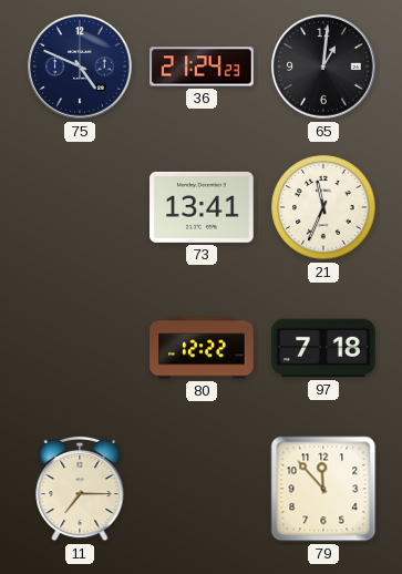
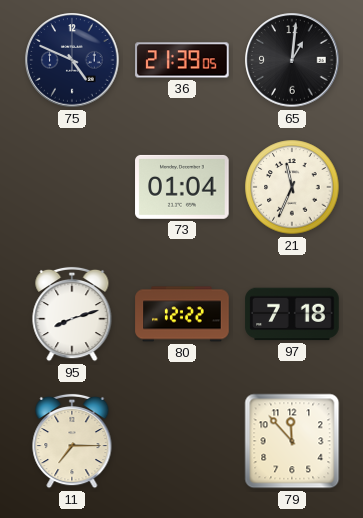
36: 21:24 -> 21:39
73: 13:41 -> 01:04
95: none -> 8:12
